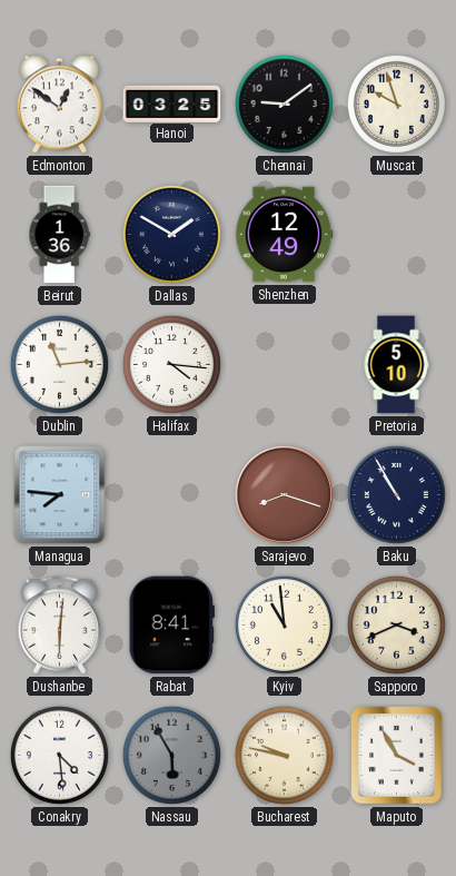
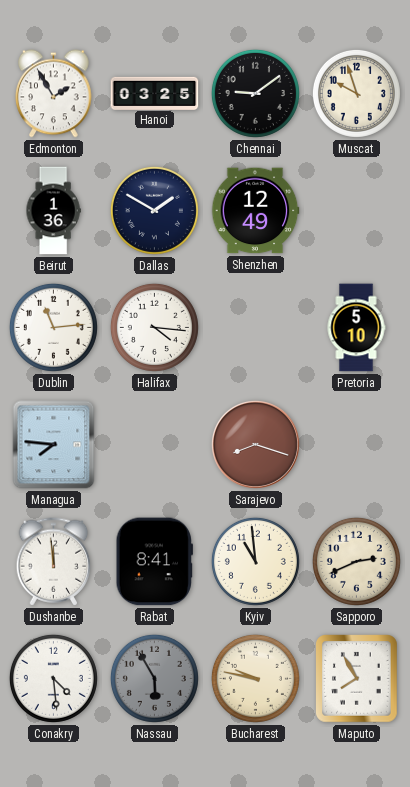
Edmonton: 12:51 -> 1:55
Baku: 10:55 -> none
Dushanbe: 6:01 -> 11:59
Sapporo: 3:41 -> 2:41
Maputo: 3:55 -> 7:55
